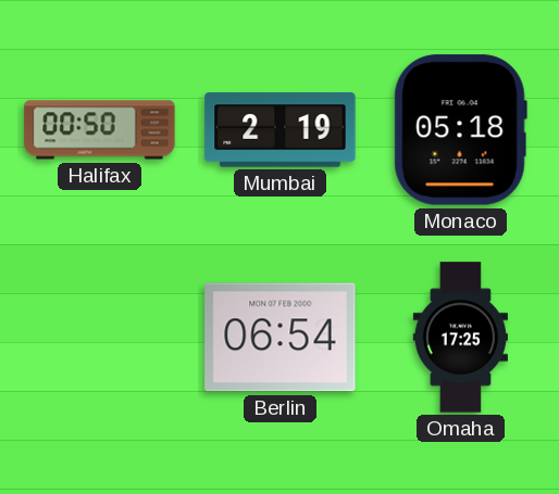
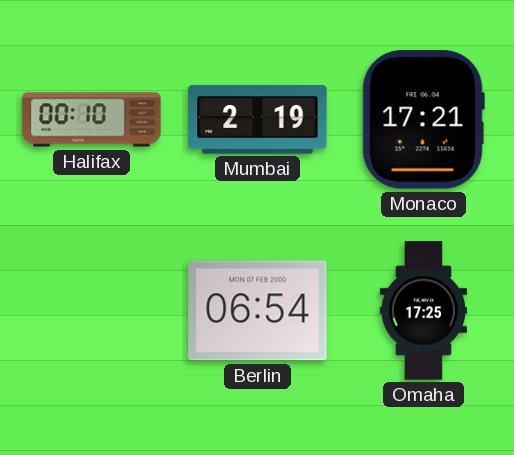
Halifax: 00:50 -> 00:10
Monaco: 05:18 -> 17:21
